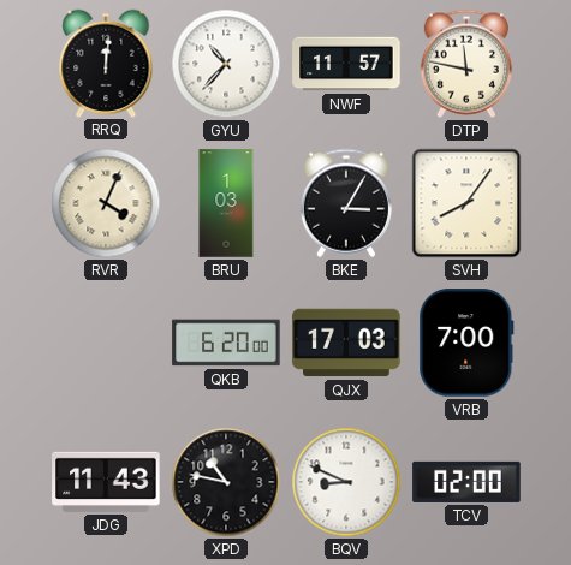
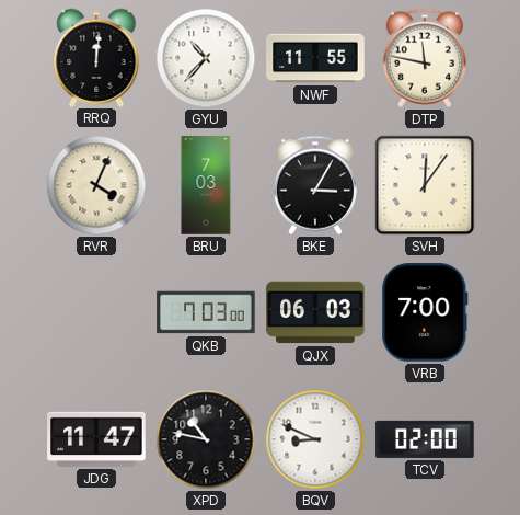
NWF: 11:57 -> 11:55
BRU: 1:03 -> 7:03
SVH: 8:06 -> 12:06
QKB: 6:20 -> 7:03
QJX: 17:03 -> 06:03
JDG: 11:43 -> 11:47
